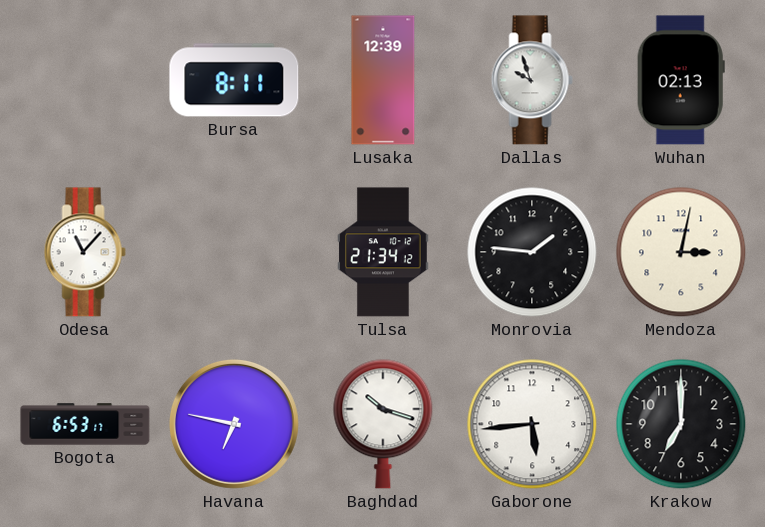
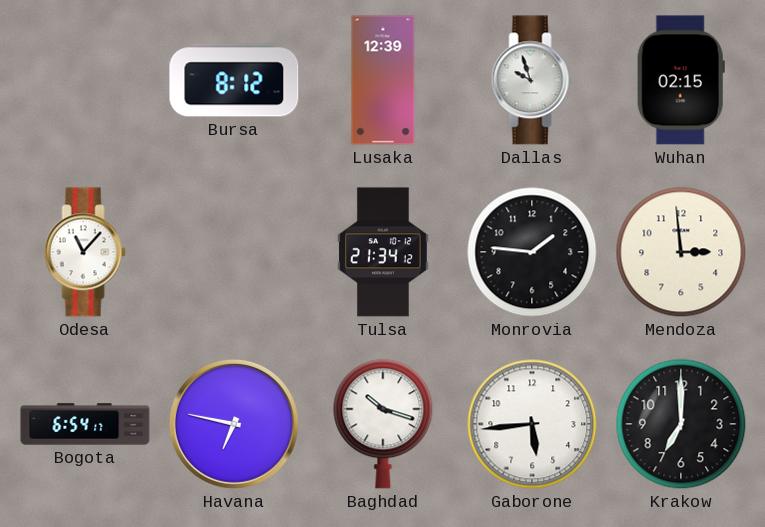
Bursa: 8:11 -> 8:12
Wuhan: 02:13 -> 02:15
Mendoza: 3:02 -> 2:59
Bogota: 6:53 -> 6:54
